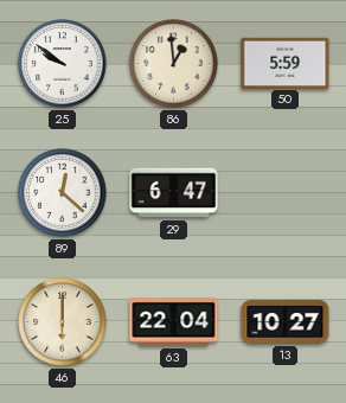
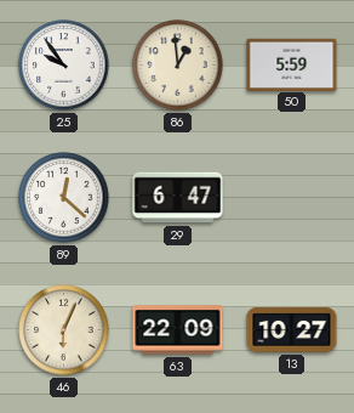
25: 9:51 -> 9:54
46: 6:00 -> 6:04
63: 22:04 -> 22:09
